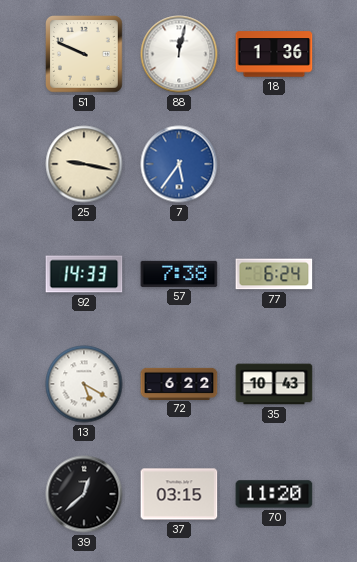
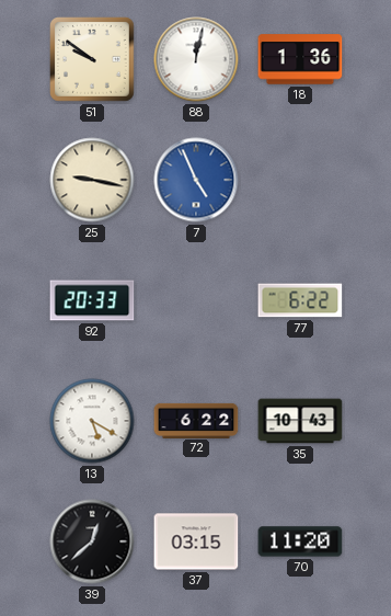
51: 9:49 -> 9:51
7: 5:36 -> 4:56
92: 14:33 -> 20:33
57: 7:38 -> none
77: 6:24 -> 6:22
